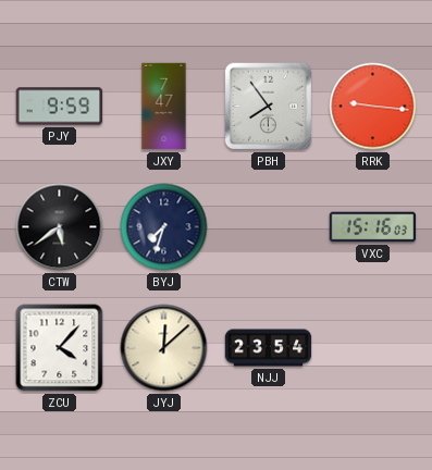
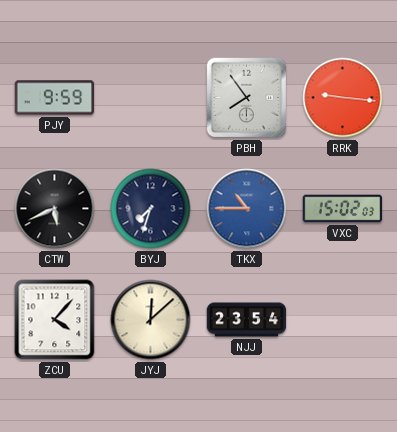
JXY: 7:47 -> none
CTW: 5:39 -> 5:41
TKX: none -> 10:45
VXC: 15:16 -> 15:02
